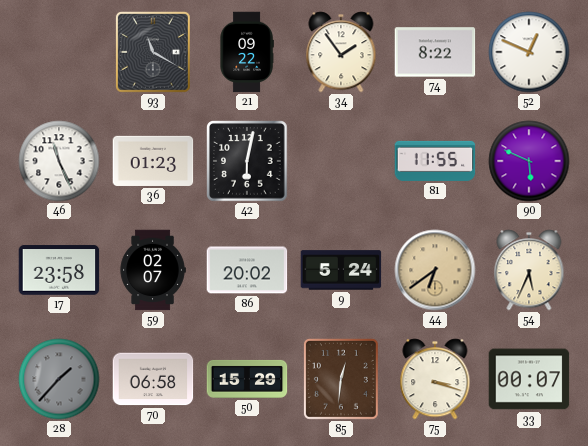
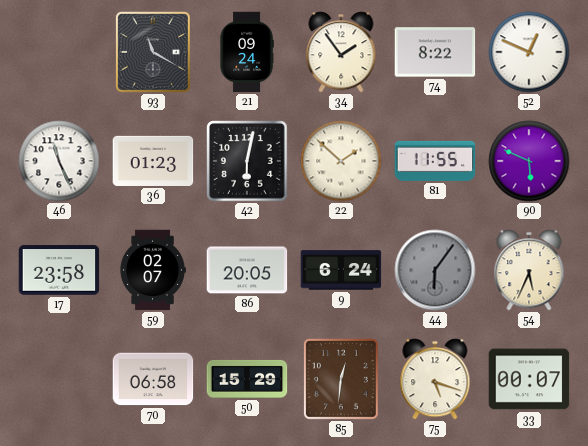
21: 09:22 -> 09:24
22: none -> 1:52
86: 20:02 -> 20:05
9: 5:24 -> 6:24
44: 6:39 -> 6:06
44 dial: champagne -> grey
28: 1:37 -> none
75: 3:18 -> 5:18
